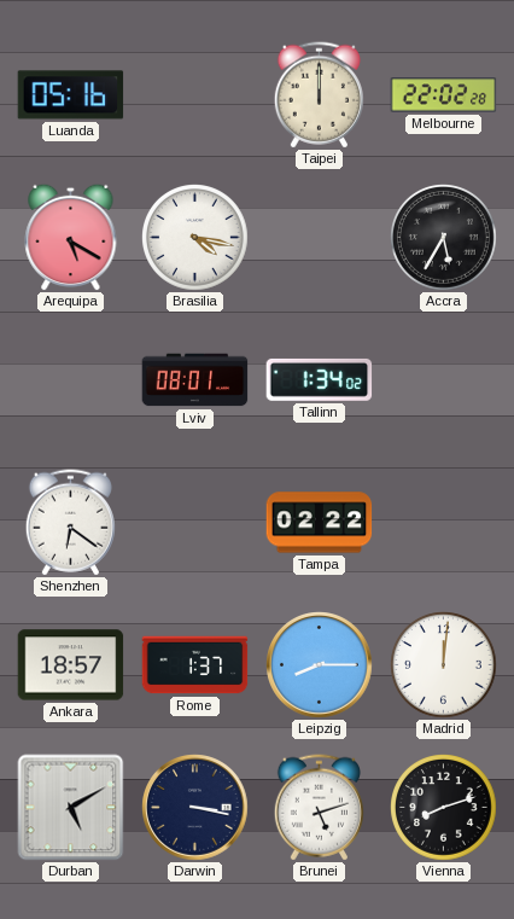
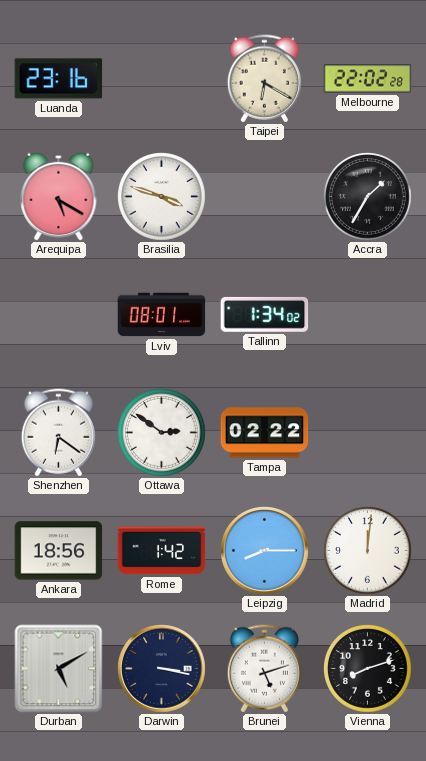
Luanda: 05:16 -> 23:16
Taipei: 12:00 -> 6:20
Brasilia: 4:17 -> 3:48
Accra: 5:35 -> 1:35
Ottawa: none -> 2:51
Ankara: 18:57 -> 18:56
Rome: 1:37 -> 1:42
